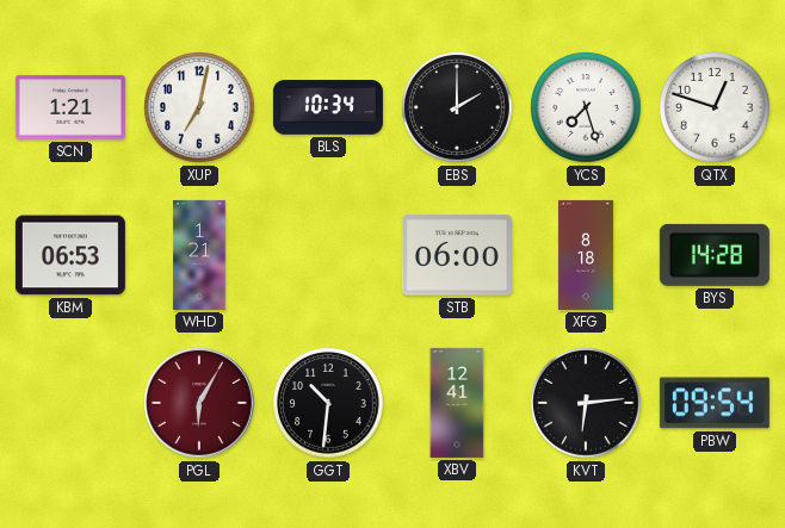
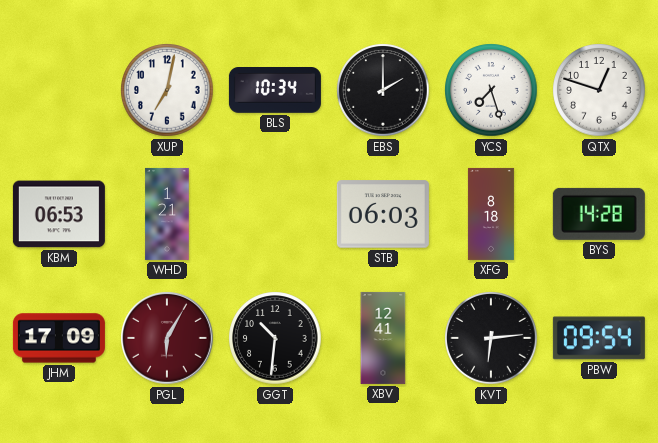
SCN: 1:21 -> none
STB: 06:00 -> 06:03
JHM: none -> 17:09
